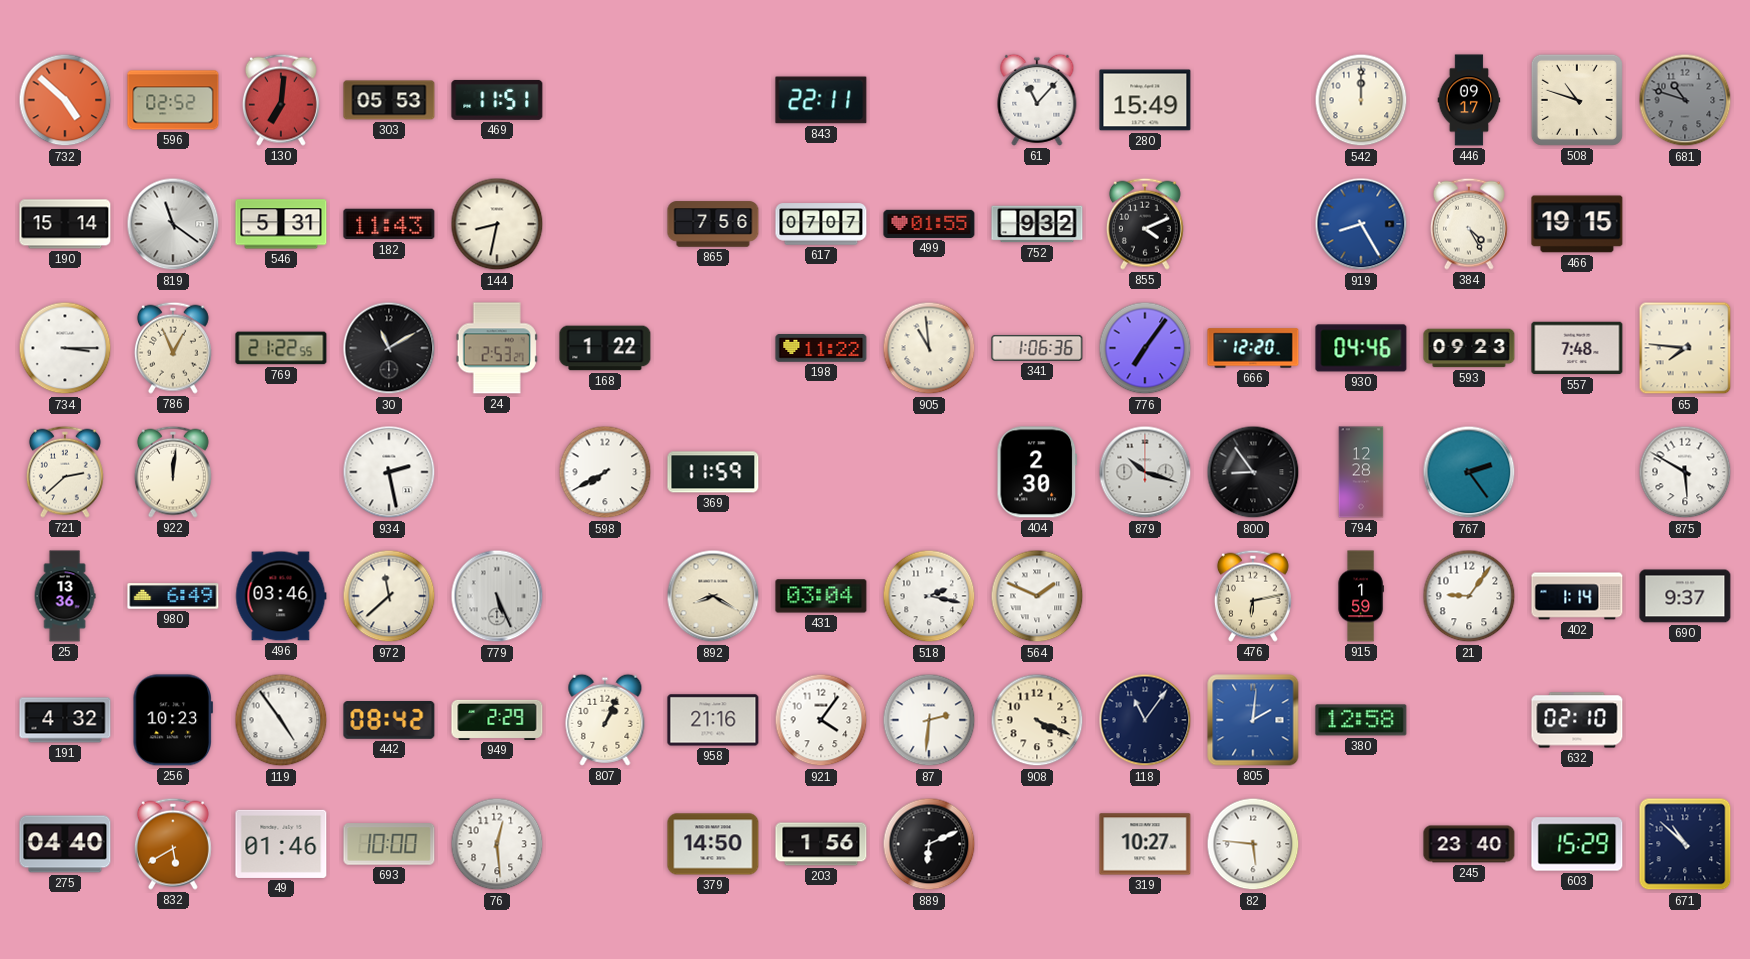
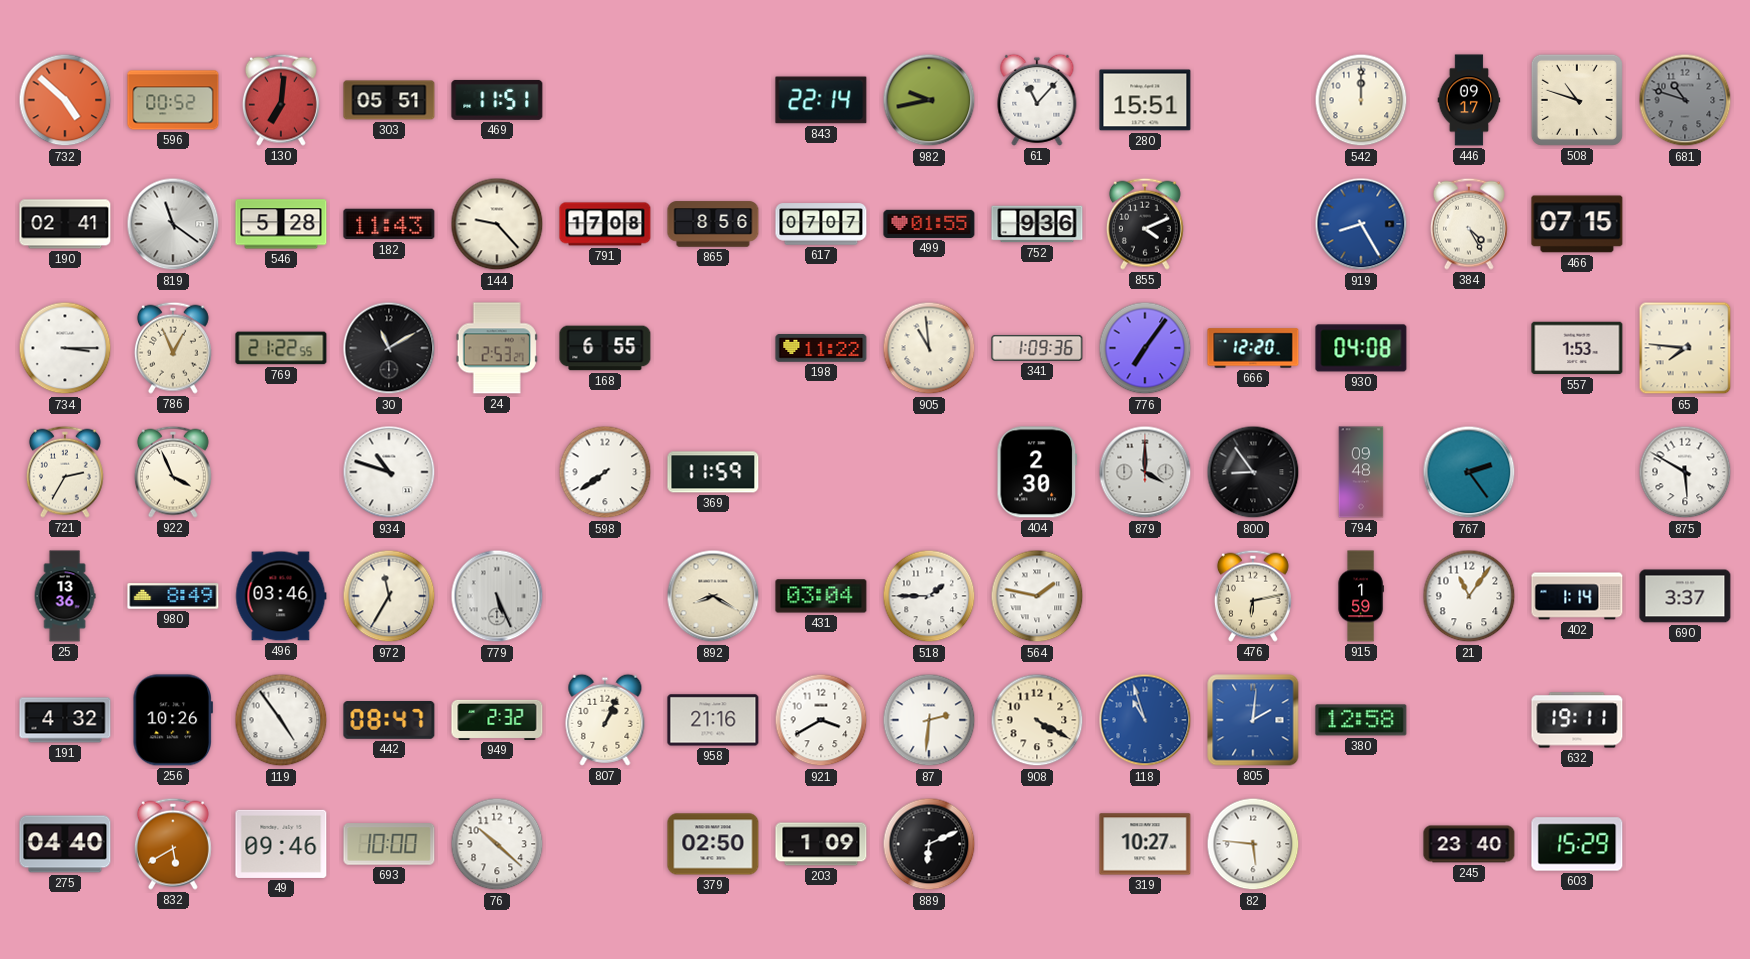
596: 02:52 -> 00:52
303: 05:53 -> 05:51
843: 22:11 -> 22:14
982: none -> 9:43
280: 15:49 -> 15:51
190: 15:14 -> 02:41
546: 5:31 -> 5:28
144: 8:32 -> 9:23
791: none -> 17:08
865: 7:56 -> 8:56
752: 9:32 -> 9:36
466: 19:15 -> 07:15
168: 1:22 -> 6:55
341: 1:06 -> 1:09
930: 04:46 -> 04:08
593: 09:23 -> none
557: 7:48 -> 1:53
721: 2:38 -> 2:35
922: 12:01 -> 3:56
934: 2:28 -> 10:48
598: 7:40 -> 7:39
879: 10:18 -> 4:00
794: 12:28 -> 09:48
980: 6:49 -> 8:49
972: 11:38 -> 11:35
518: 2:17 -> 1:45
564: 1:49 -> 1:47
21: 9:06 -> 11:06
690: 9:37 -> 3:37
256: 10:23 -> 10:26
442: 08:42 -> 08:47
949: 2:29 -> 2:32
921: 4:06 -> 3:40
908: 4:19 -> 4:20
118: 11:06 -> 10:57
118 dial: navy -> blue
632: 02:10 -> 19:11
49: 01:46 -> 09:46
76: 12:29 -> 10:22
379: 14:50 -> 02:50
203: 1:56 -> 1:09
671: 10:52 -> none
